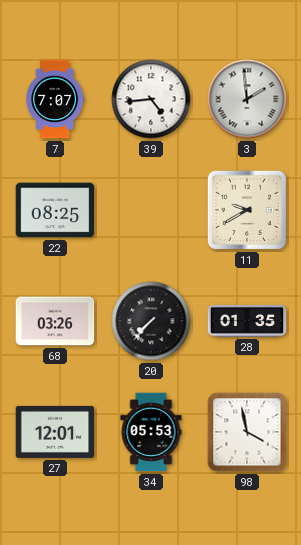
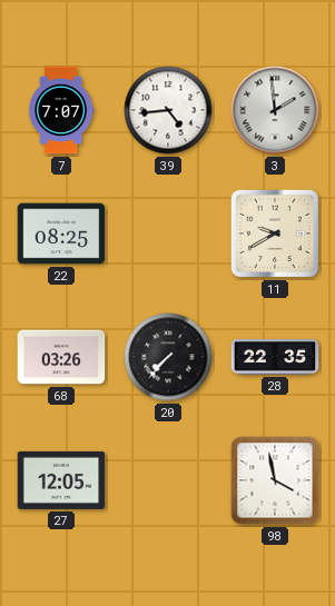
28: 01:35 -> 22:35
27: 12:01 -> 12:05
34: 05:53 -> none
